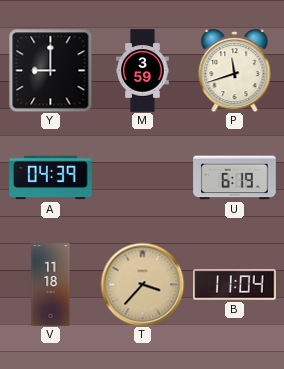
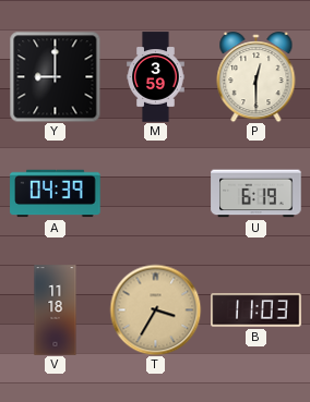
P: 11:42 -> 12:30
T: 3:37 -> 3:35
B: 11:04 -> 11:03
